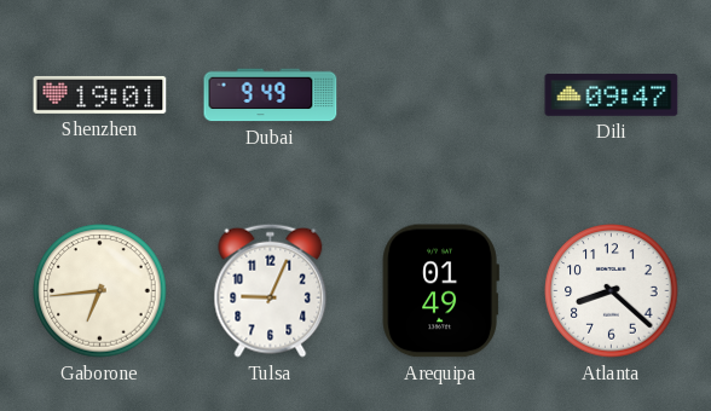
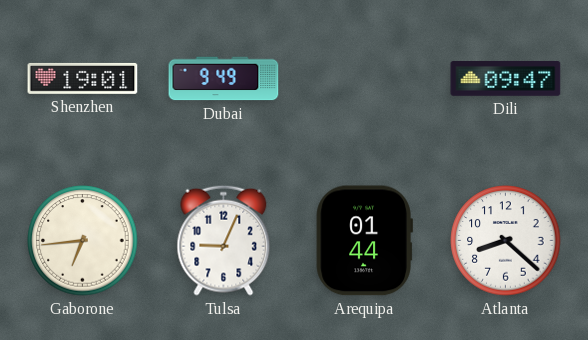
Arequipa: 01:49 -> 01:44
